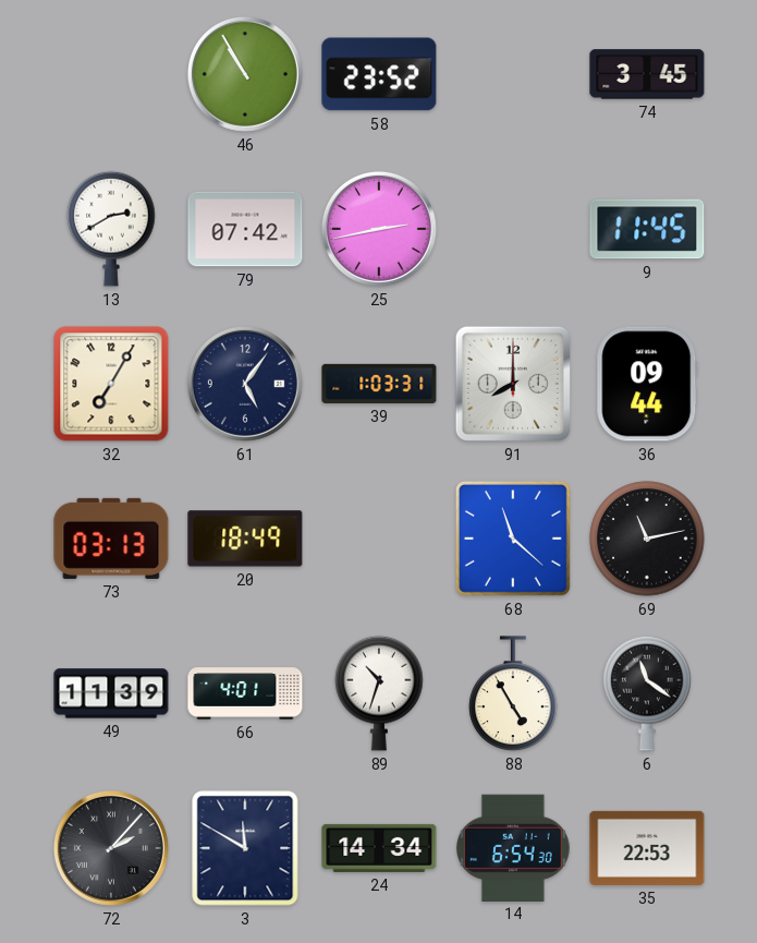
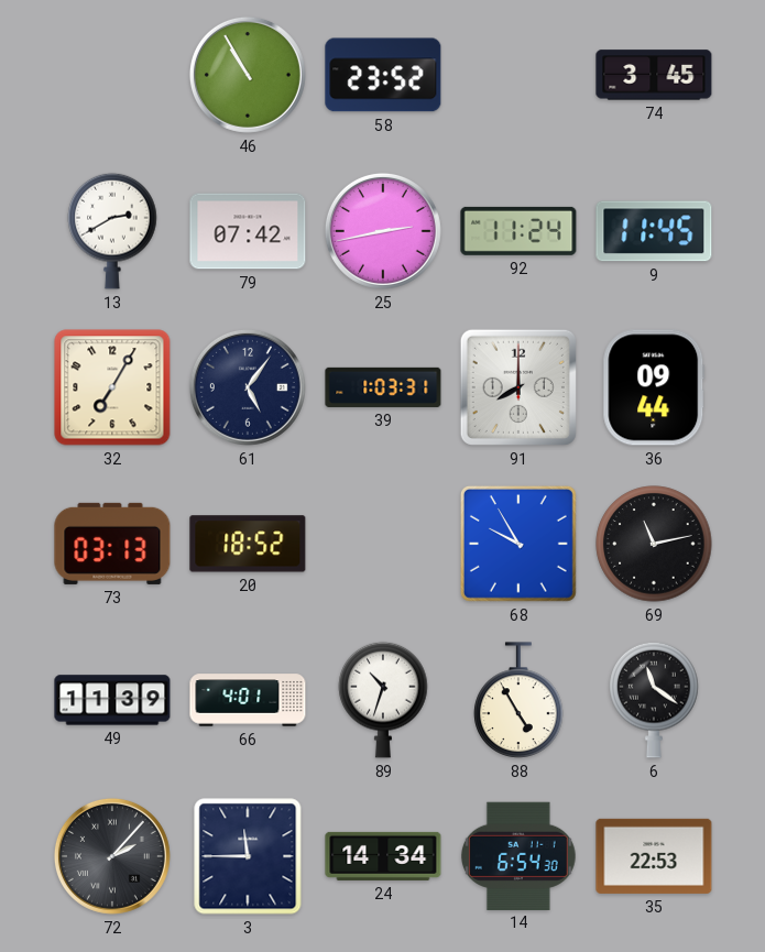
92: none -> 11:24
20: 18:49 -> 18:52
68: 11:22 -> 9:55
3: 11:50 -> 11:45
